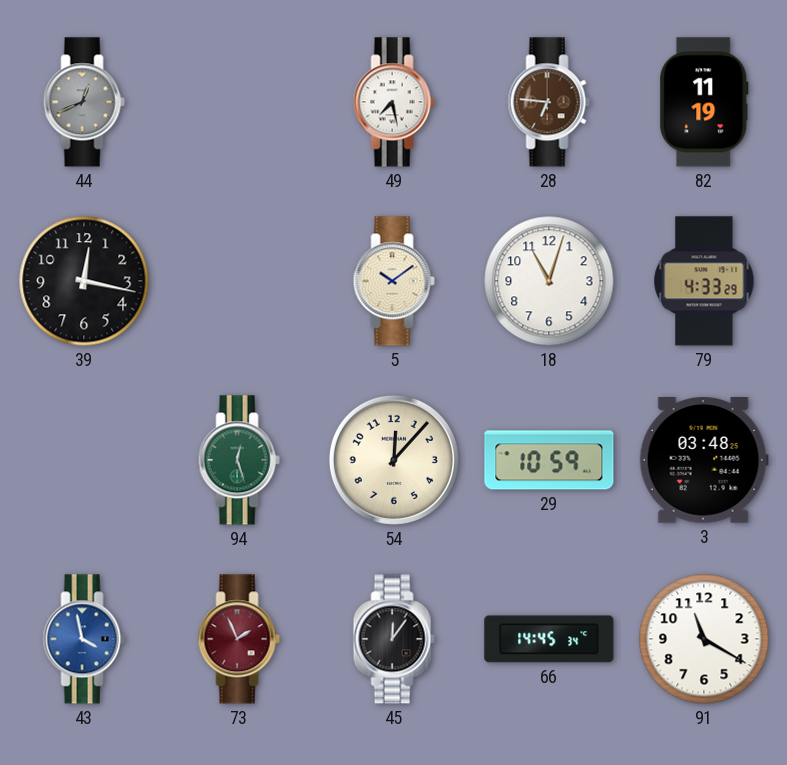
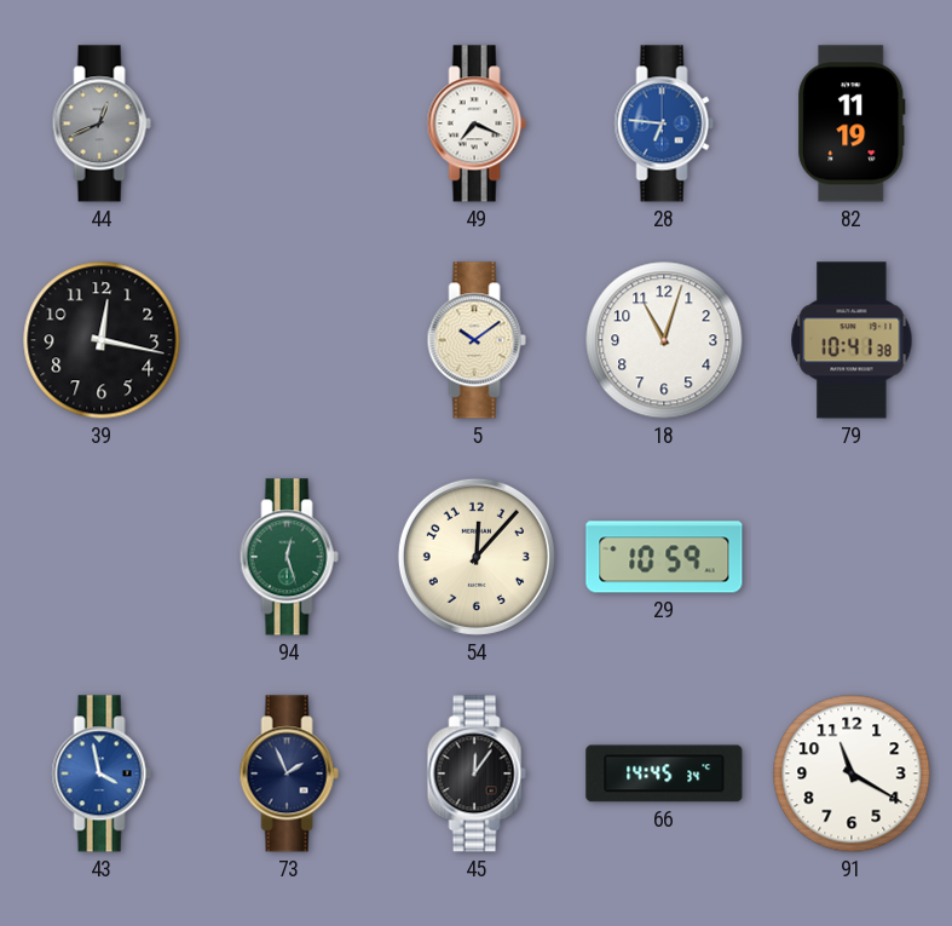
49: 7:28 -> 7:19
28 dial: brown -> blue
79: 4:33 -> 10:41
3: 03:48 -> none
73 dial: burgundy -> navy
